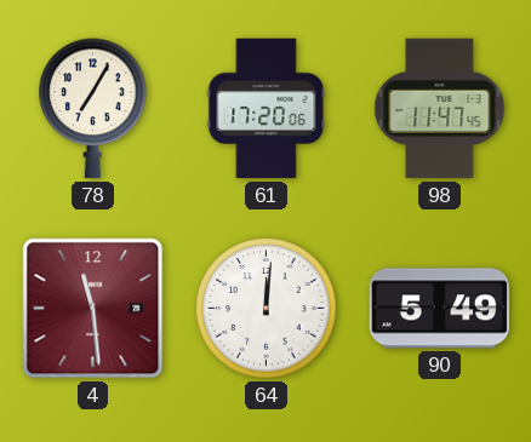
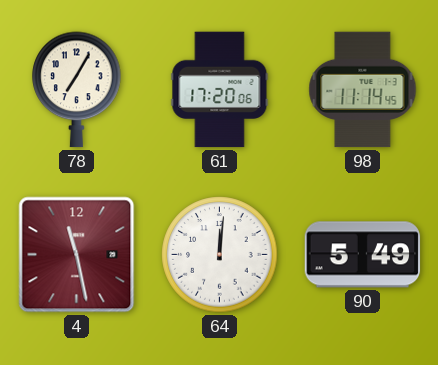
98: 11:47 -> 11:14
4: 11:29 -> 11:28
